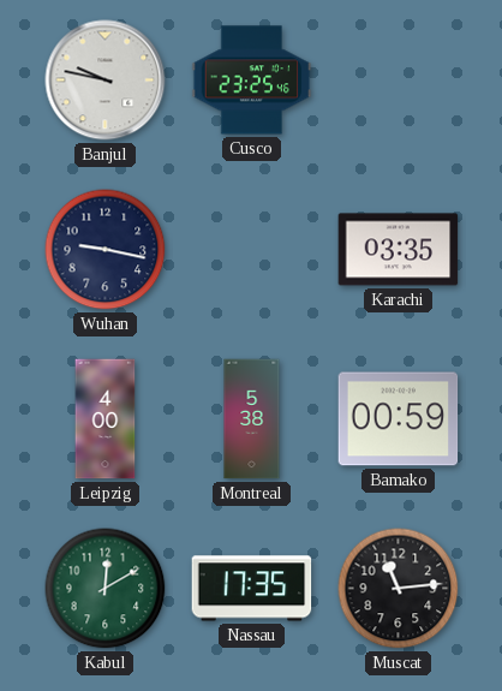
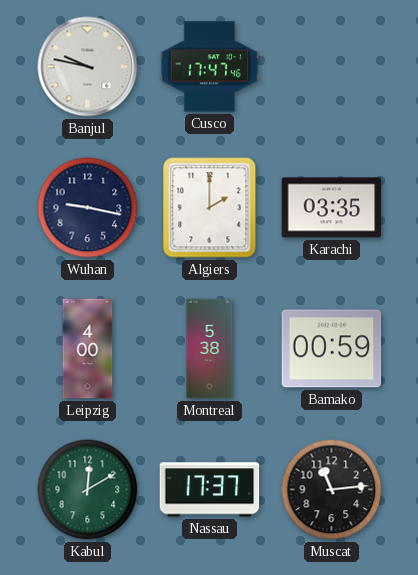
Cusco: 23:25 -> 17:47
Algiers: none -> 2:00
Nassau: 17:35 -> 17:37
